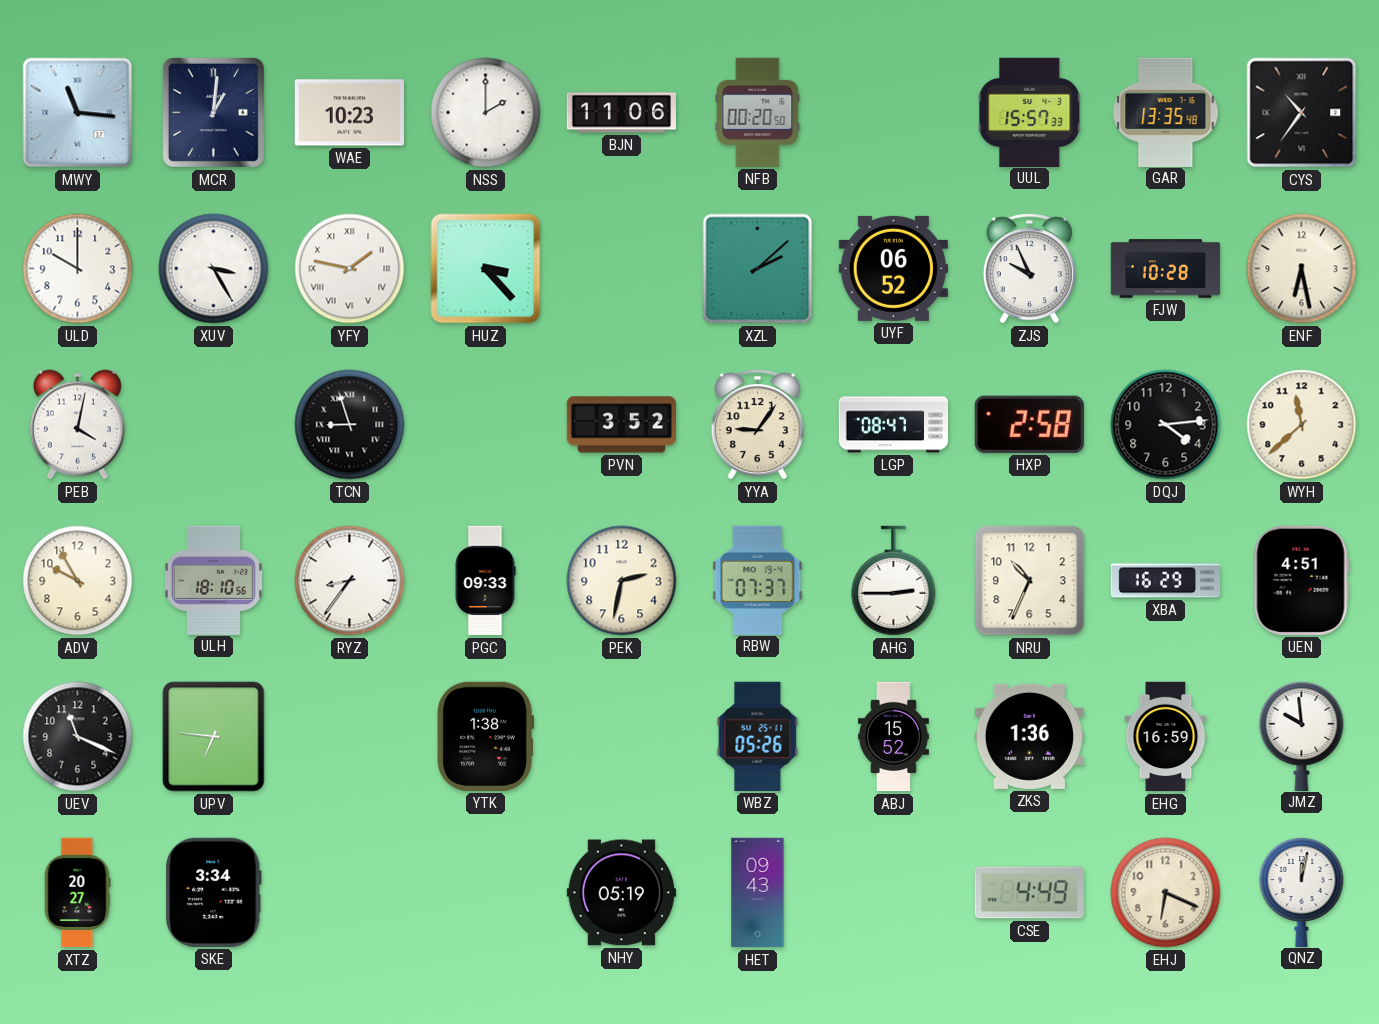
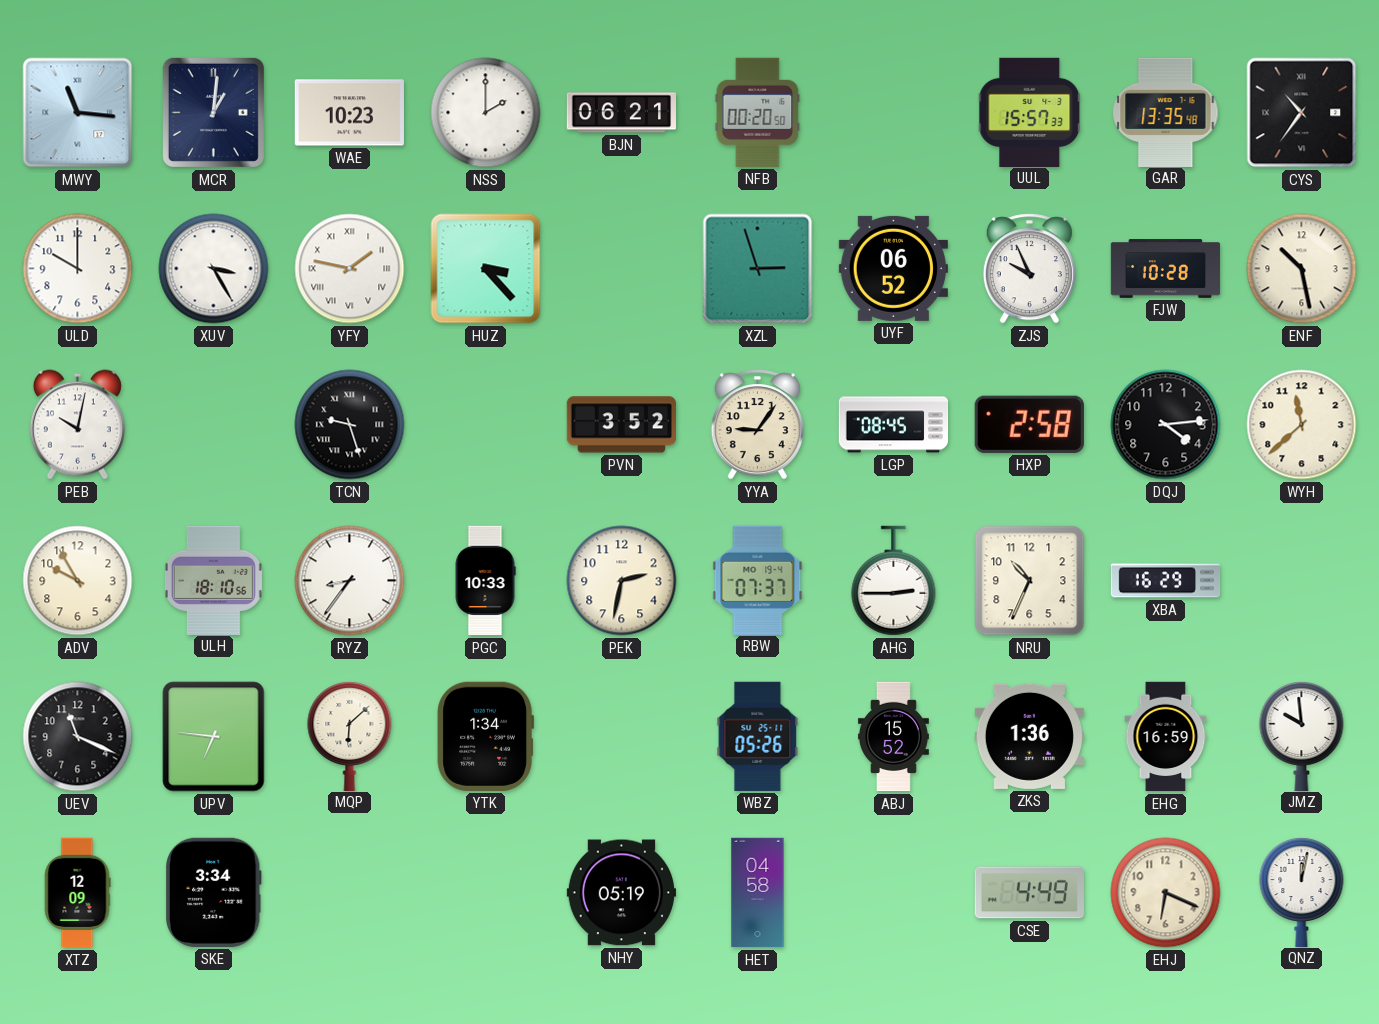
BJN: 11:06 -> 06:21
XZL: 2:08 -> 2:57
ENF: 6:28 -> 10:28
PEB: 4:02 -> 10:02
TCN: 8:57 -> 9:27
LGP: 08:47 -> 08:45
PGC: 09:33 -> 10:33
UEN: 4:51 -> none
MQP: none -> 6:08
YTK: 1:38 -> 1:34
XTZ: 20:27 -> 12:09
HET: 09:43 -> 04:58
